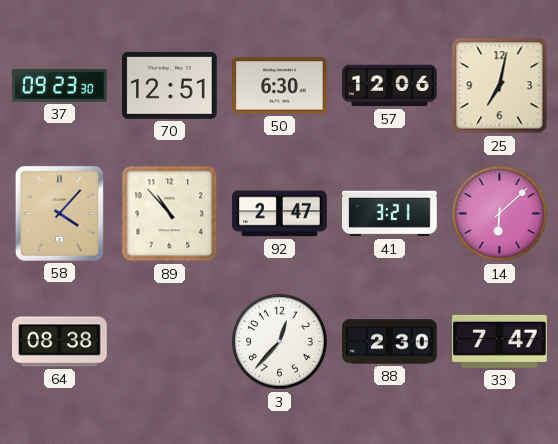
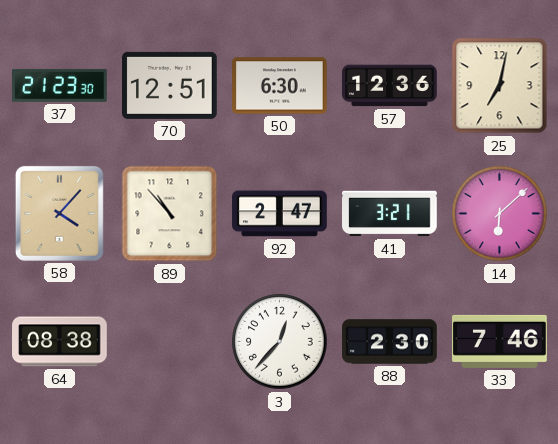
37: 09:23 -> 21:23
57: 12:06 -> 12:36
33: 7:47 -> 7:46
